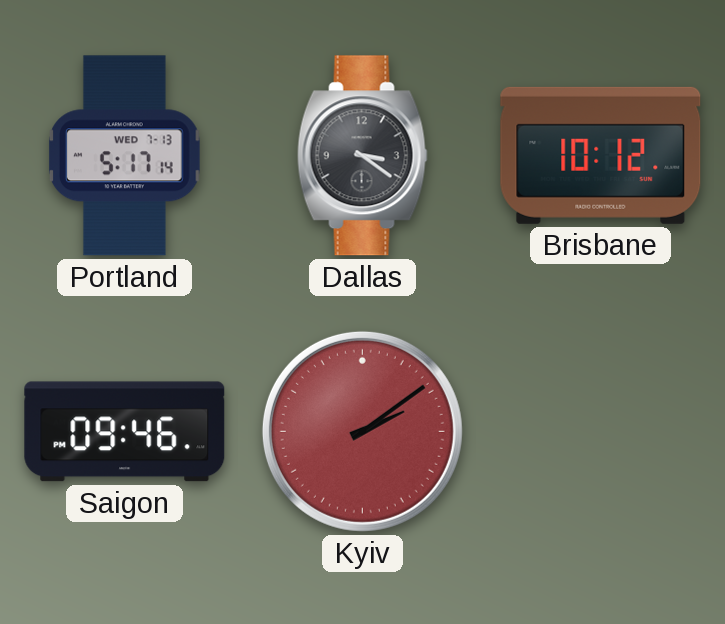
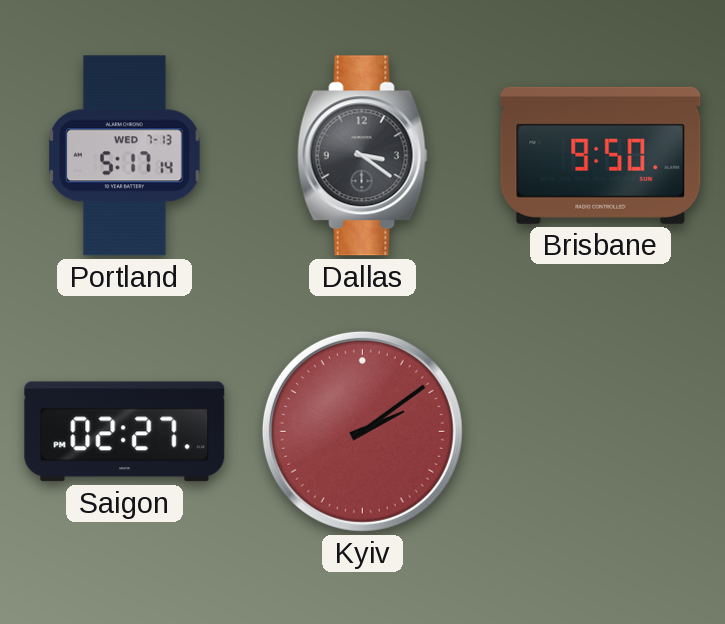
Brisbane: 10:12 -> 9:50
Saigon: 09:46 -> 02:27
